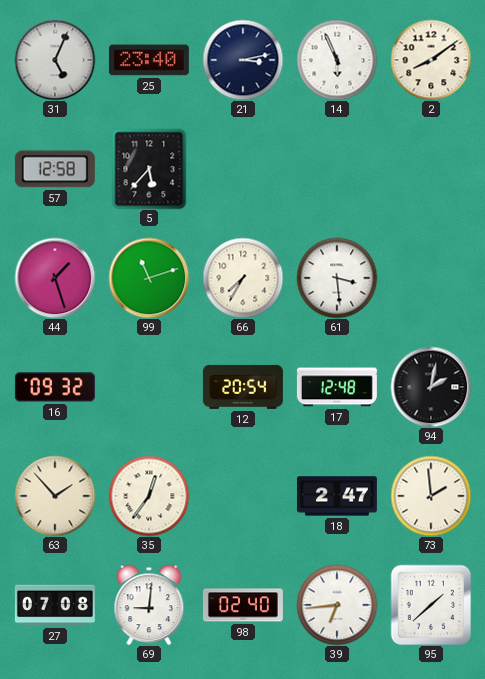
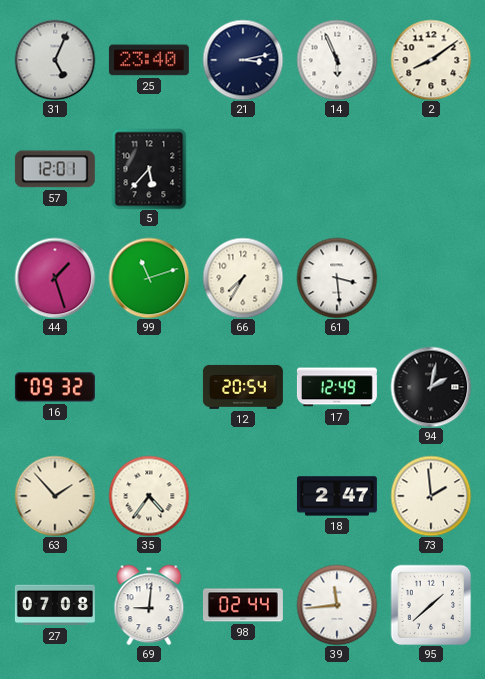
57: 12:58 -> 12:01
17: 12:48 -> 12:49
35: 12:36 -> 4:36
98: 02:40 -> 02:44
39: 6:44 -> 11:44
